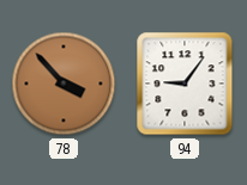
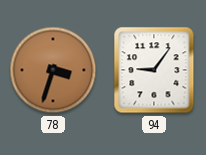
78: 3:53 -> 3:33
